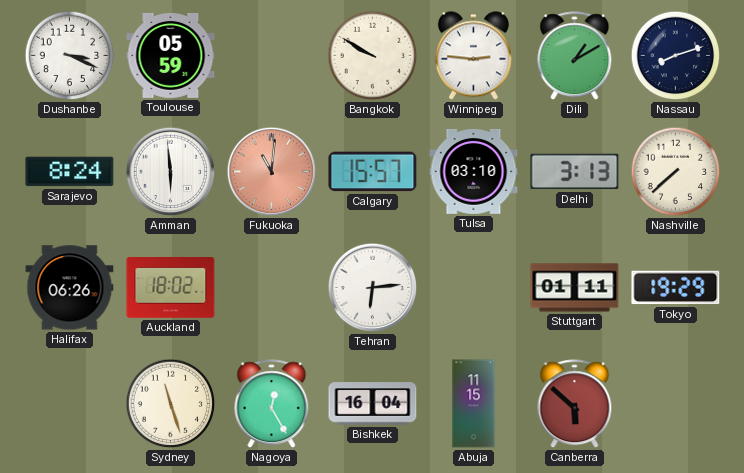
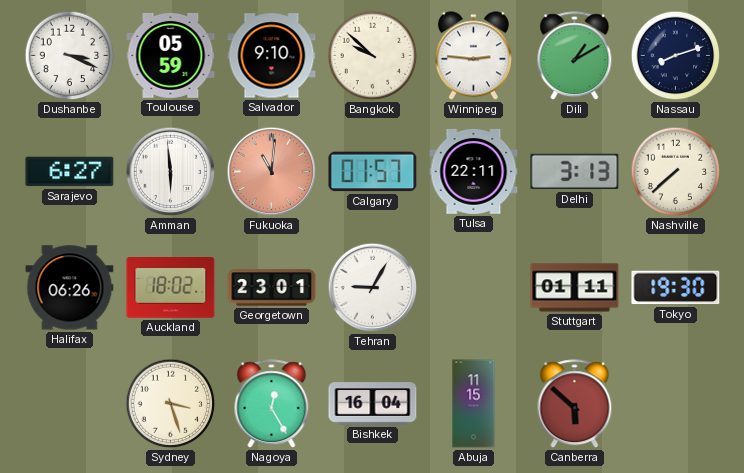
Salvador: none -> 9:10
Bangkok: 9:50 -> 9:52
Sarajevo: 8:24 -> 6:27
Calgary: 15:57 -> 01:57
Tulsa: 03:10 -> 22:11
Georgetown: none -> 23:01
Tehran: 6:14 -> 9:05
Tokyo: 19:29 -> 19:30
Sydney: 11:27 -> 3:27
